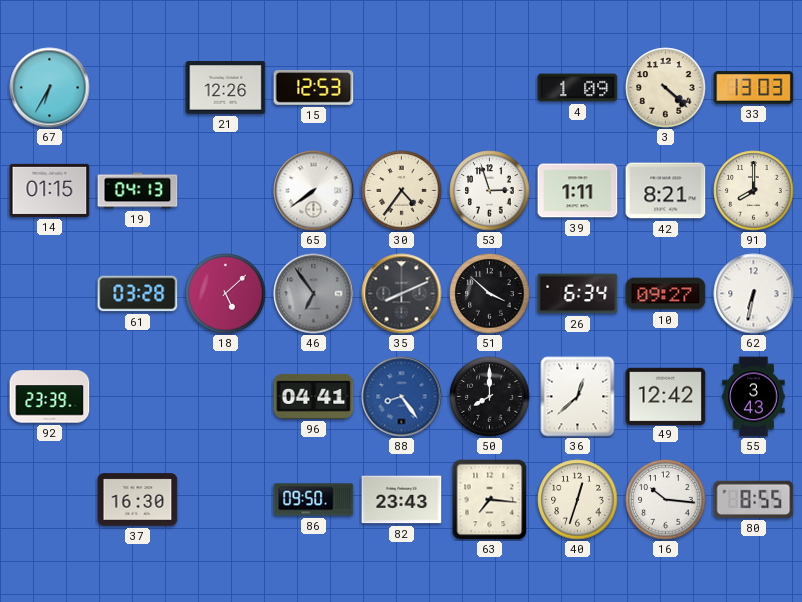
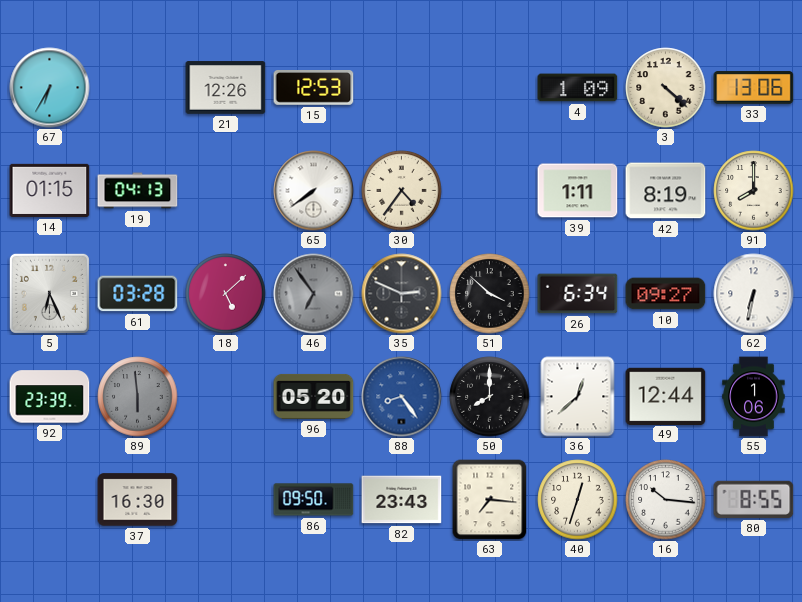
33: 13:03 -> 13:06
53: 2:57 -> none
42: 8:21 -> 8:19
5: none -> 6:26
35: 8:11 -> 2:49
89: none -> 5:59
96: 04:41 -> 05:20
49: 12:42 -> 12:44
55: 3:43 -> 1:06
